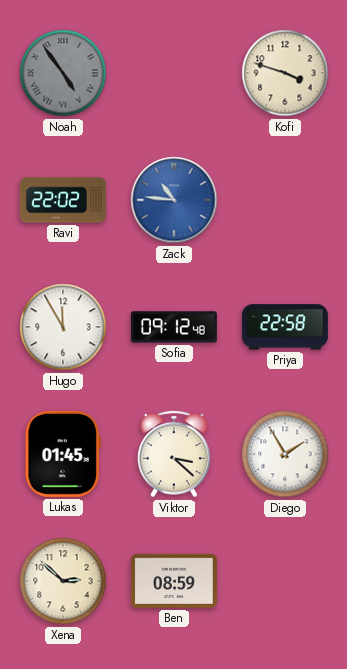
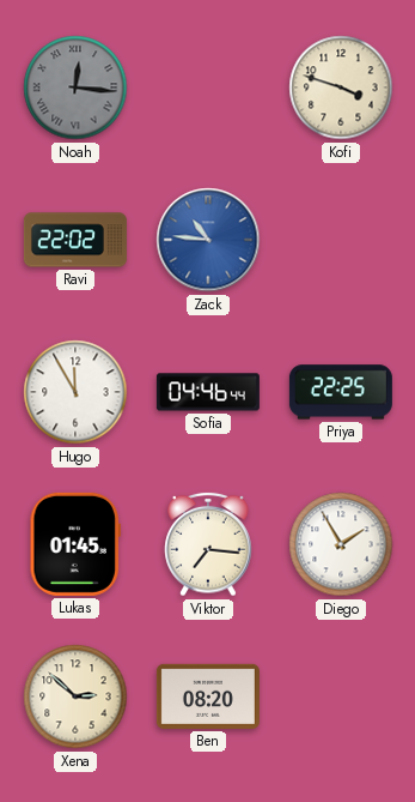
Noah: 4:54 -> 12:16
Sofia: 09:12 -> 04:46
Priya: 22:58 -> 22:25
Viktor: 3:22 -> 7:16
Ben: 08:59 -> 08:20
